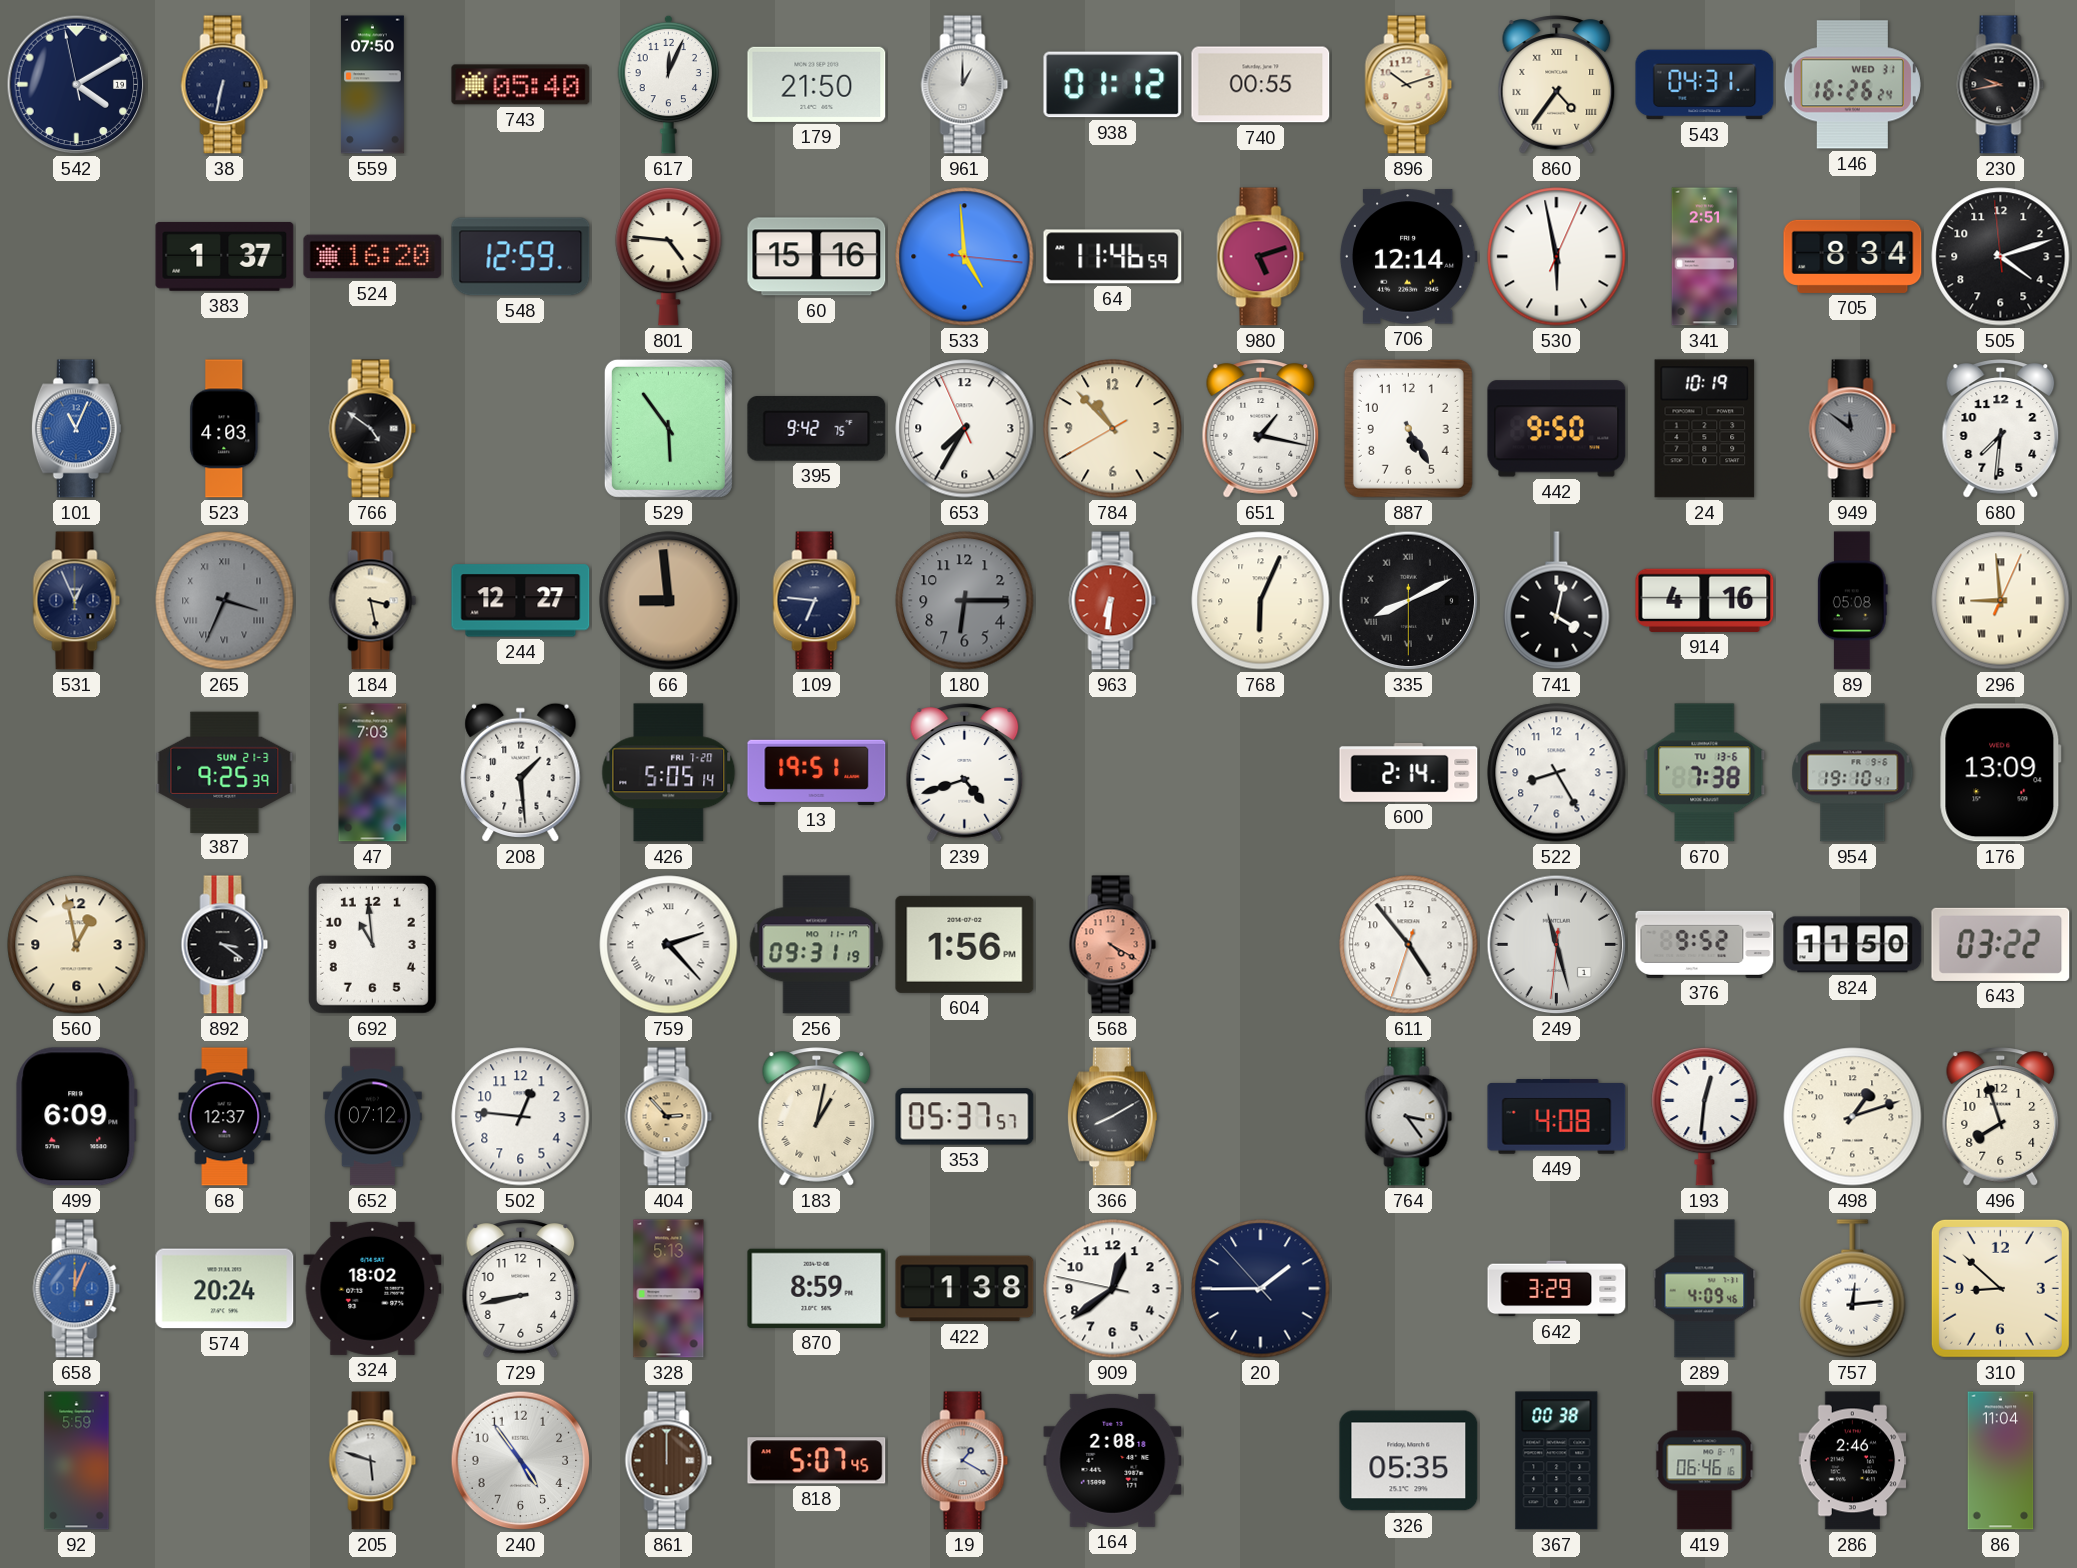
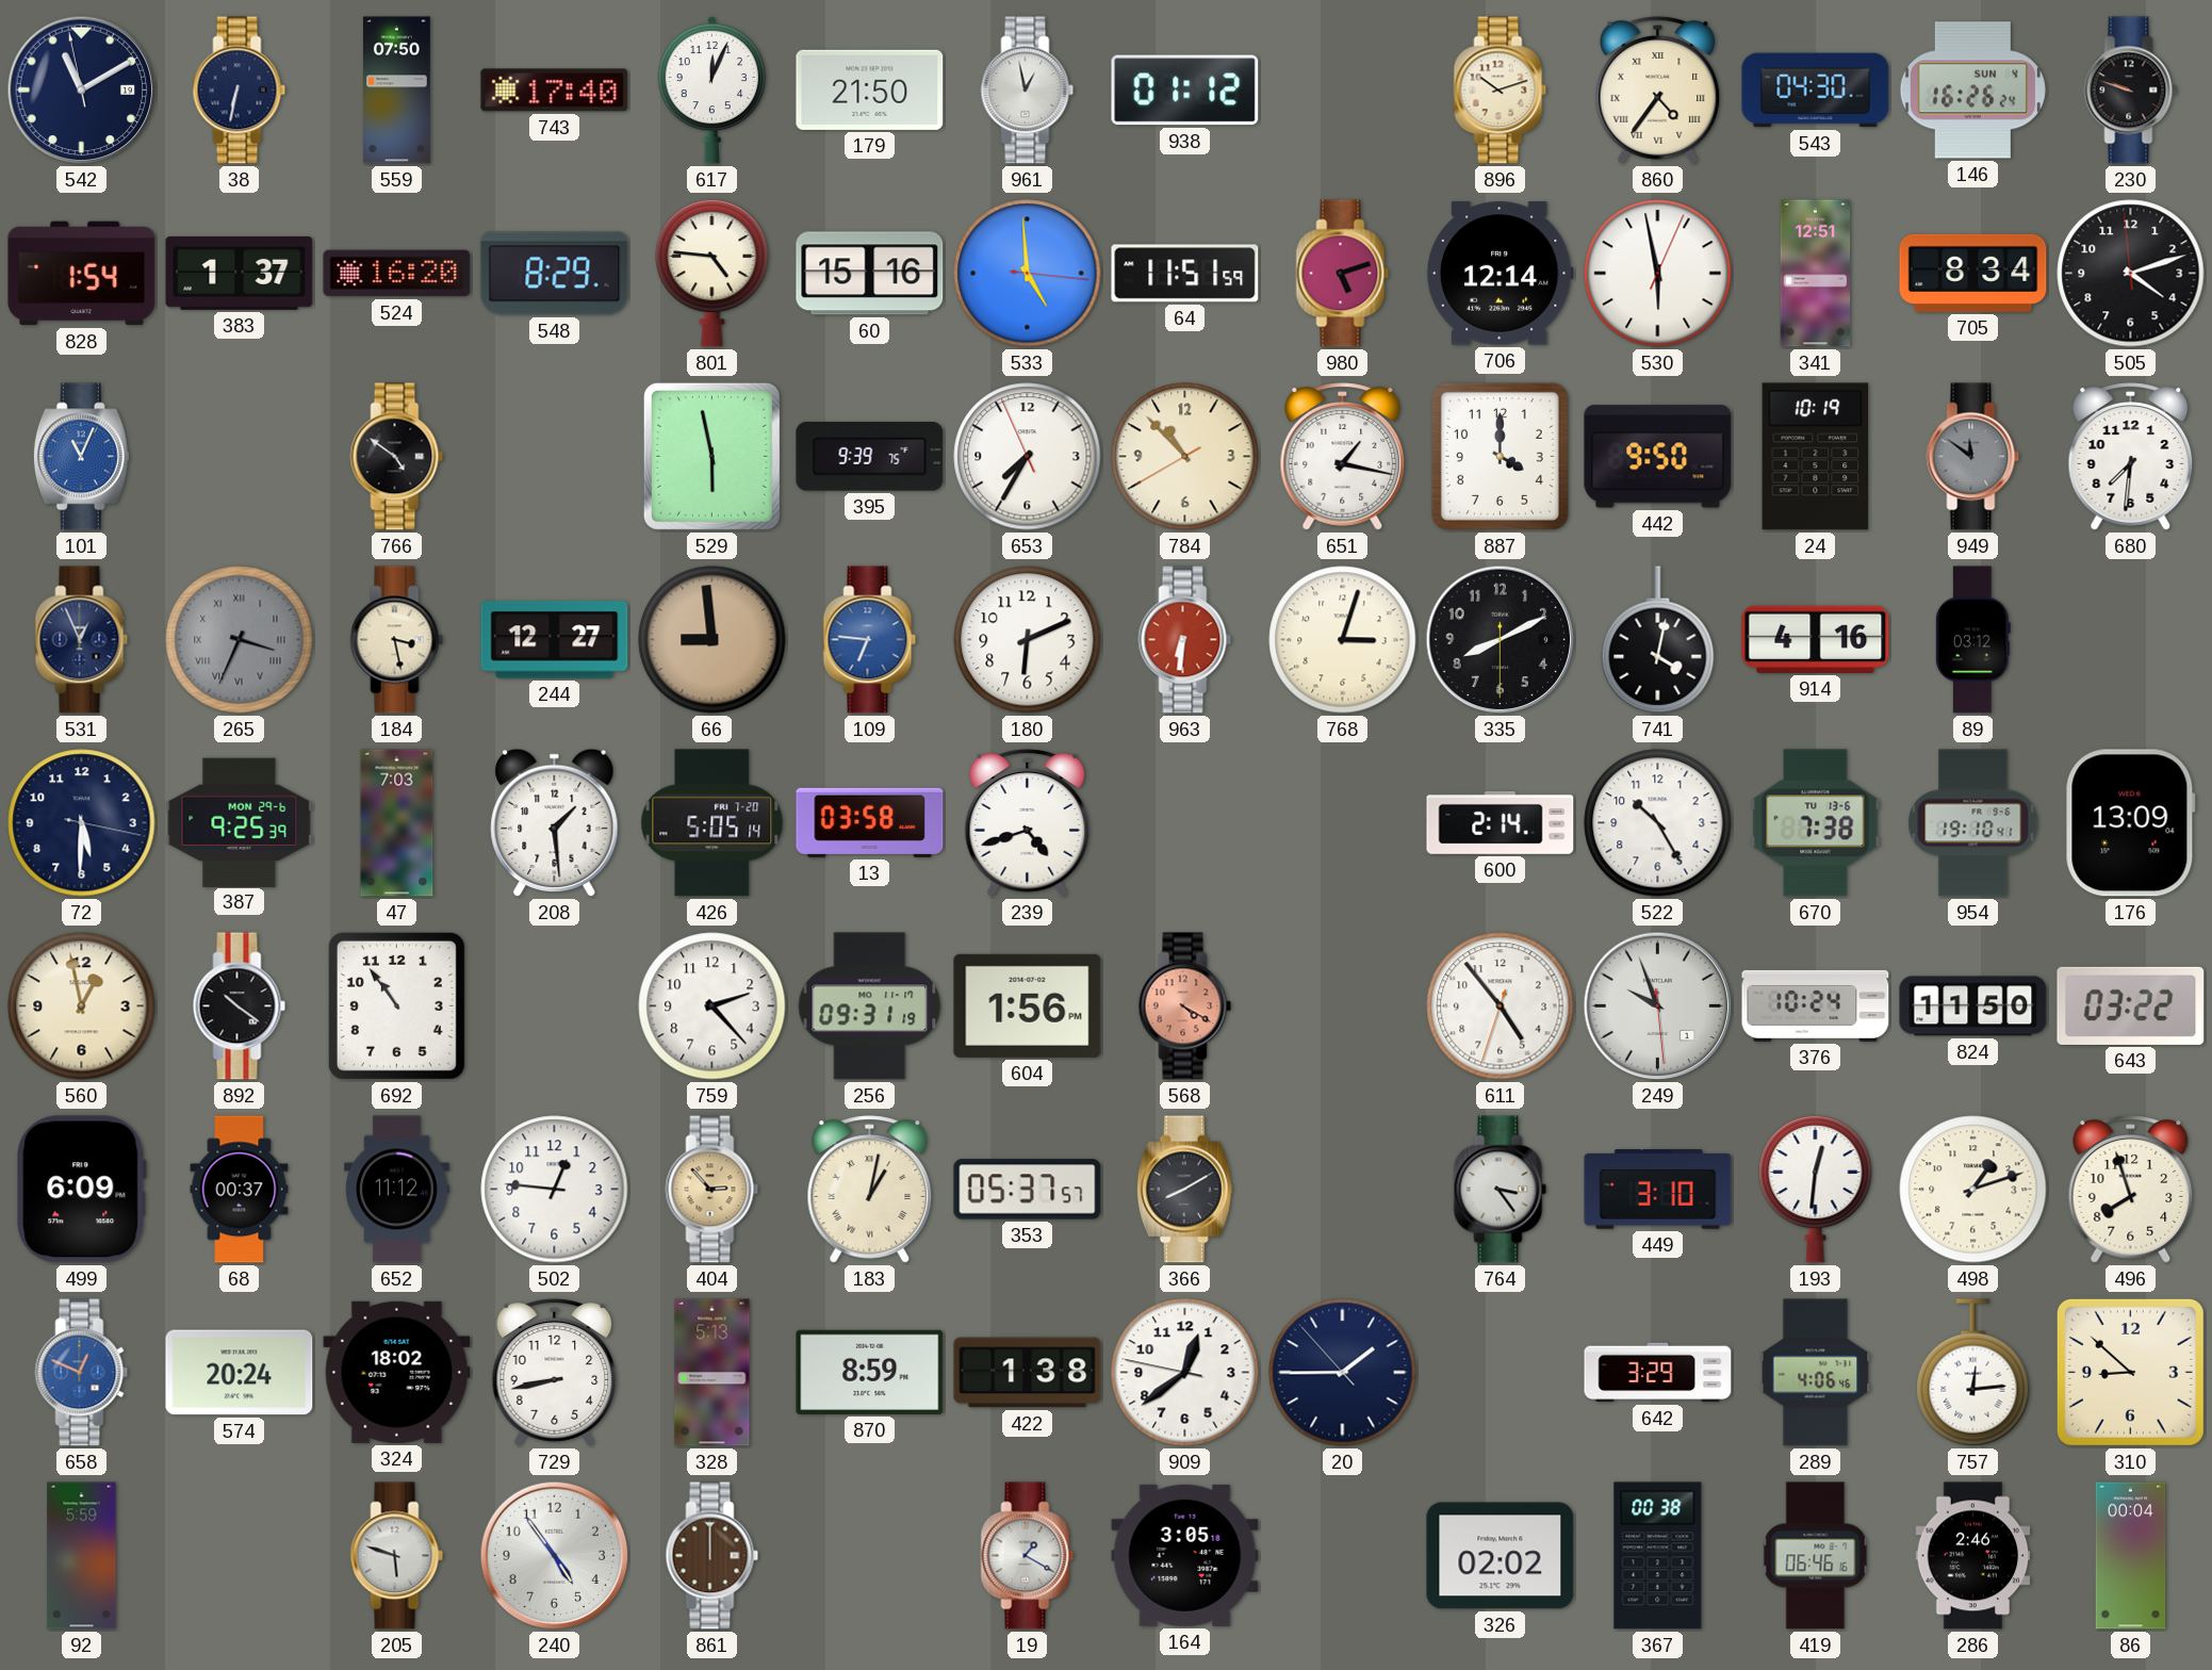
542: 4:09 -> 11:09
743: 05:40 -> 17:40
961: 1:00 -> 12:58
740: 00:55 -> none
543: 04:31 -> 04:30
146 date: WED 31 -> SUN 4
230: 9:43 -> 9:48
828: none -> 1:54
548: 12:59 -> 8:29
64: 11:46 -> 11:51
341: 2:51 -> 12:51
523: 4:03 -> none
529: 5:54 -> 5:58
395: 9:42 -> 9:39
887: 5:25 -> 4:00
109 dial: navy -> blue
180: 6:15 -> 6:11
180 dial: grey -> white
768: 6:04 -> 3:03
335 numerals: Roman -> Arabic
89: 05:08 -> 03:12
296: 8:59 -> none
72: none -> 5:30
387 date: SUN 21-3 -> MON 29-6
13: 19:51 -> 03:58
522: 8:25 -> 10:25
892: 3:21 -> 10:21
692: 10:59 -> 10:54
759 numerals: Roman -> Arabic
249: 11:27 -> 9:56
376: 9:52 -> 10:24
68: 12:37 -> 00:37
652: 07:12 -> 11:12
449: 4:08 -> 3:10
658: 12:04 -> 12:49
289: 4:09 -> 4:06
818: 5:07 -> none
164: 2:08 -> 3:05
326: 05:35 -> 02:02
86: 11:04 -> 00:04
